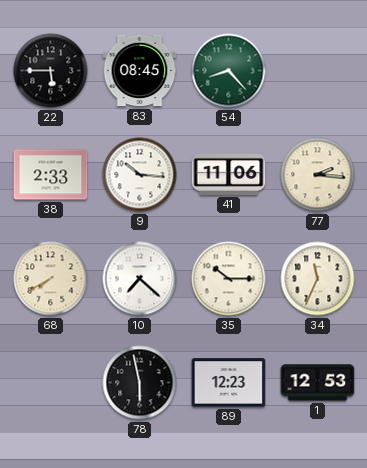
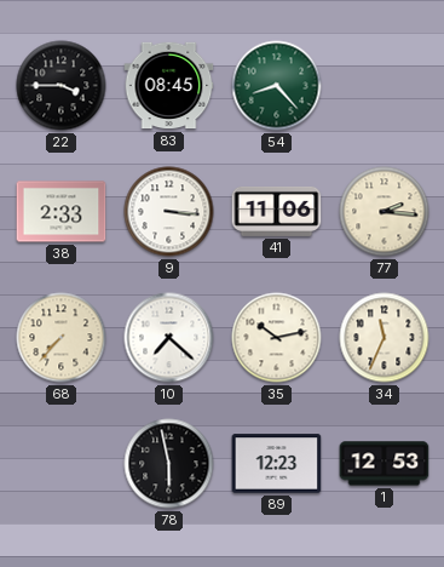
22: 5:45 -> 3:45
9: 10:16 -> 3:16
68: 7:40 -> 7:37
35: 10:15 -> 10:13
